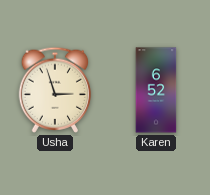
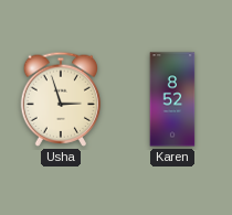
Karen: 6:52 -> 8:52
